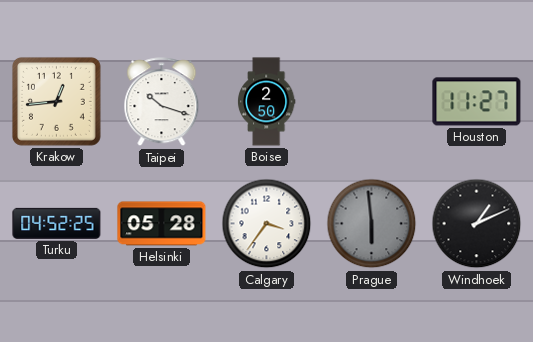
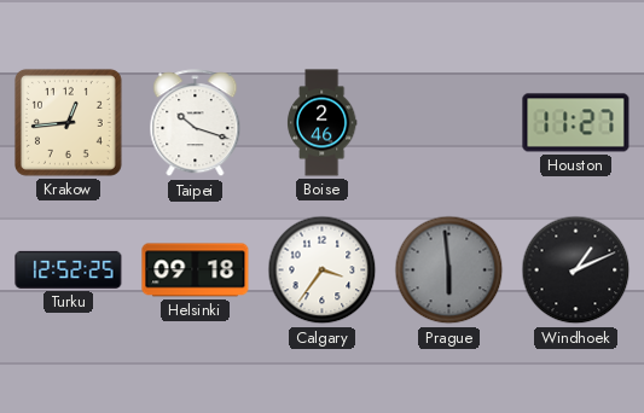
Boise: 2:50 -> 2:46
Turku: 04:52 -> 12:52
Helsinki: 05:28 -> 09:18
